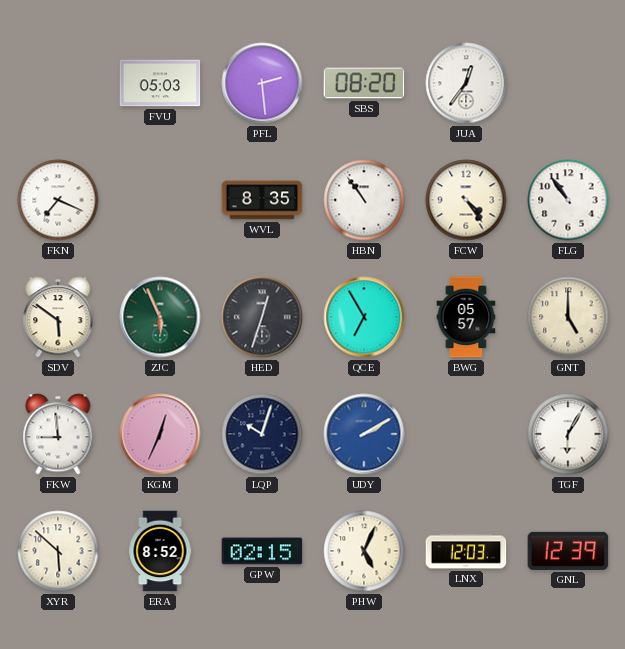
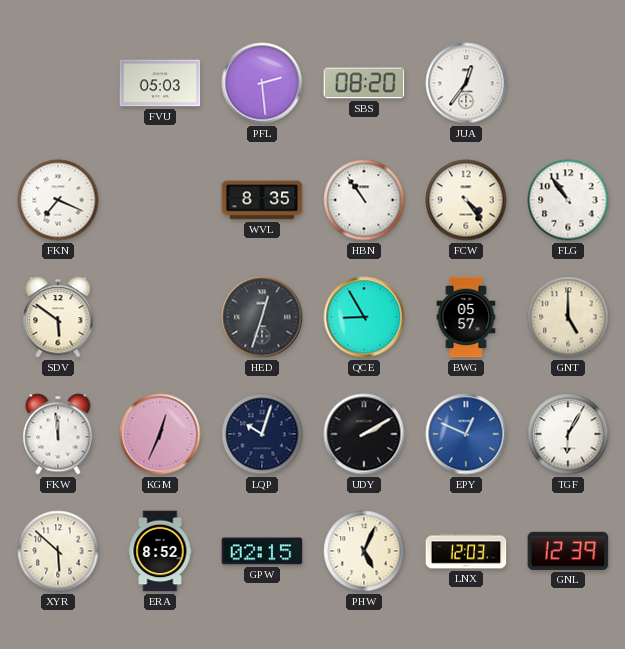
ZJC: 5:56 -> none
QCE: 6:55 -> 8:55
FKW: 8:59 -> 11:59
UDY dial: blue -> black
EPY: none -> 12:49
